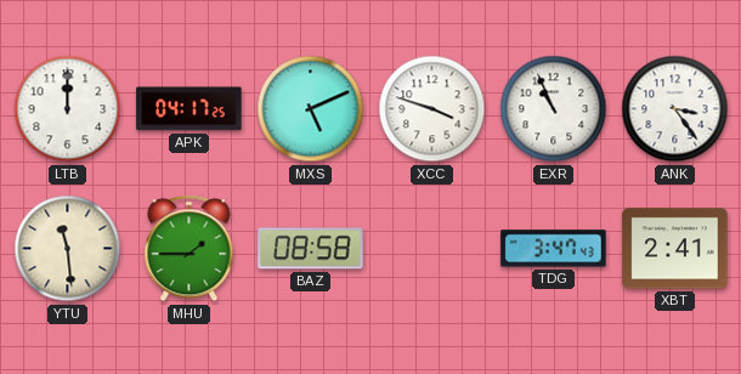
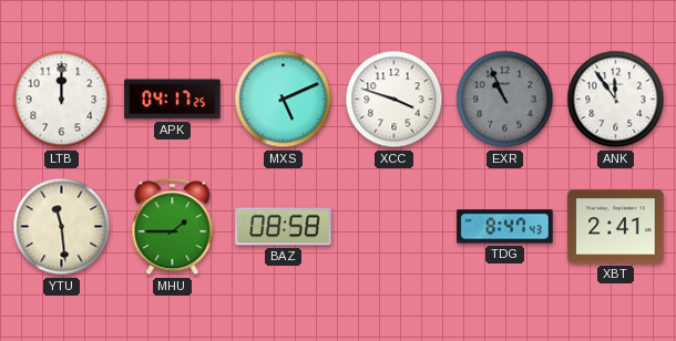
EXR dial: white -> grey
ANK: 3:24 -> 11:54
TDG: 3:47 -> 8:47
